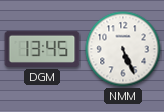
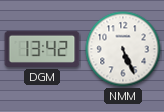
DGM: 13:45 -> 13:42
